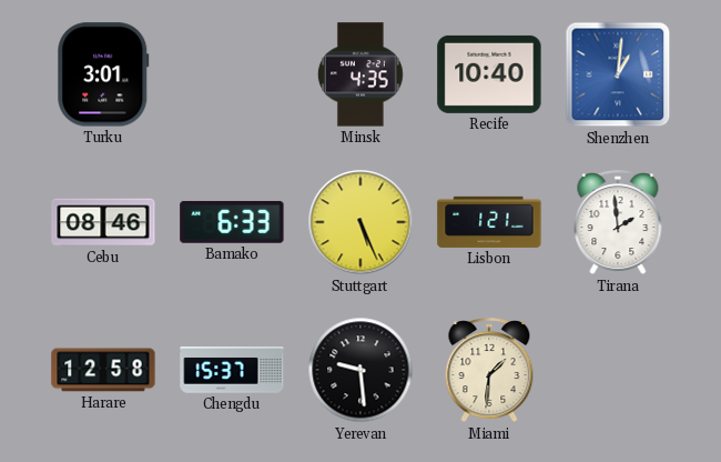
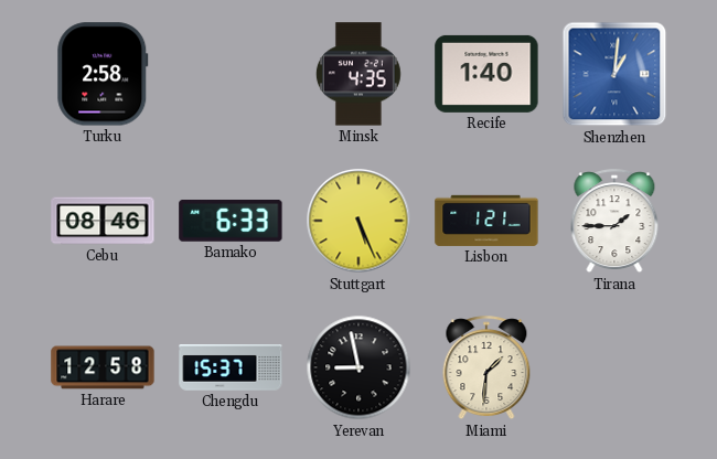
Turku: 3:01 -> 2:58
Recife: 10:40 -> 1:40
Tirana: 1:59 -> 1:45
Yerevan: 9:29 -> 8:58
